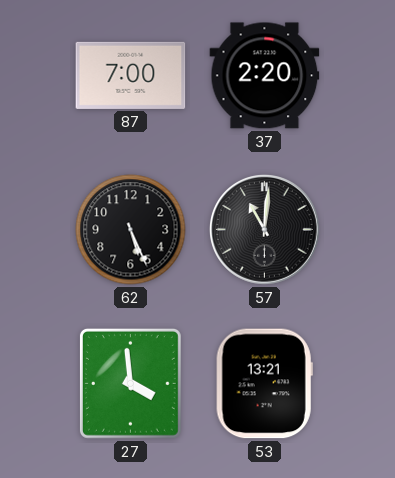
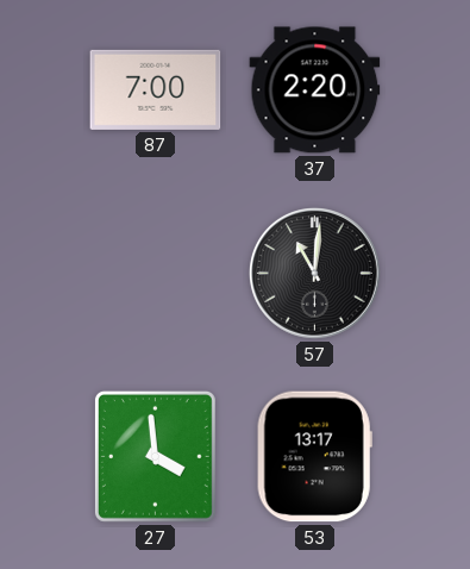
62: 5:26 -> none
53: 13:21 -> 13:17
